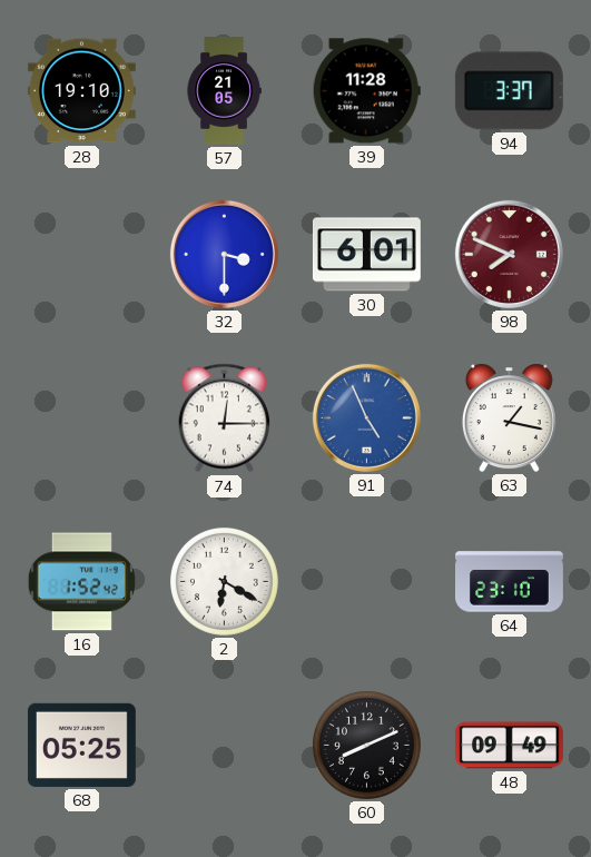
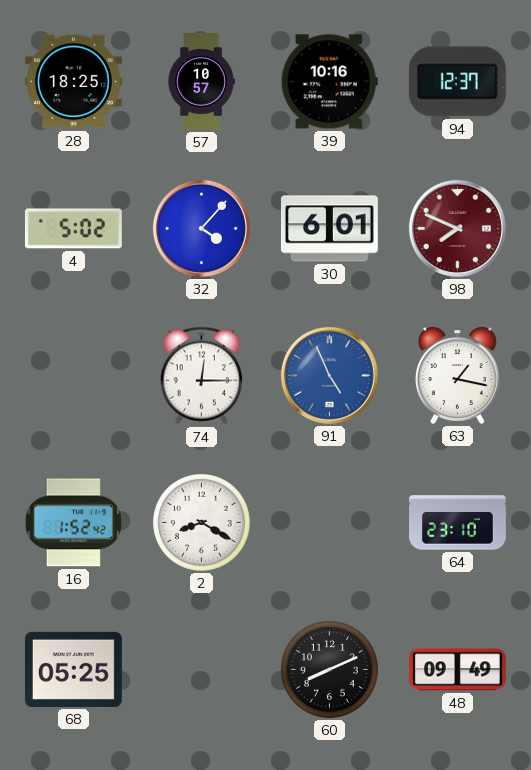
28: 19:10 -> 18:25
57: 21:05 -> 10:57
39: 11:28 -> 10:16
94: 3:37 -> 12:37
4: none -> 5:02
32: 3:30 -> 4:07
2: 6:20 -> 8:20
